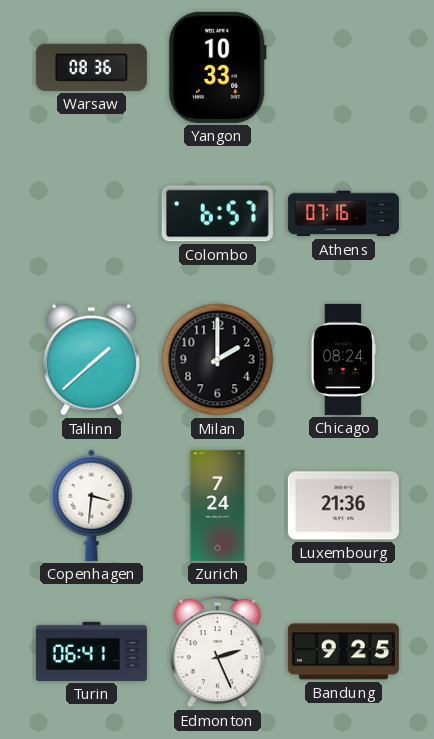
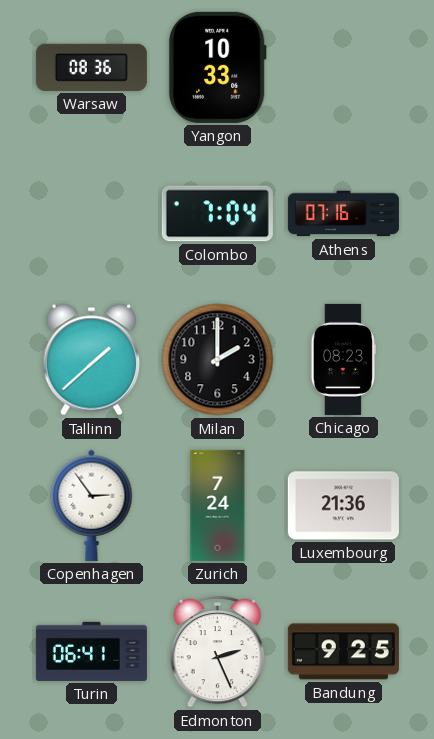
Colombo: 6:57 -> 7:04
Chicago: 08:24 -> 08:23
Copenhagen: 3:31 -> 2:54
